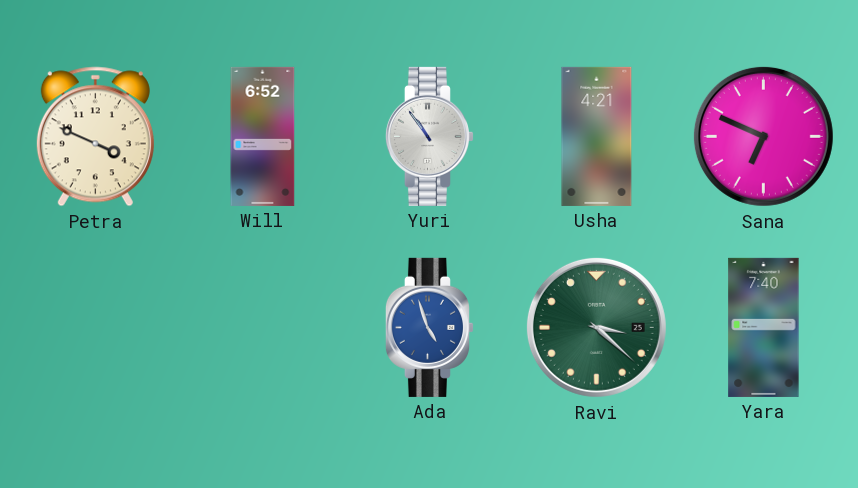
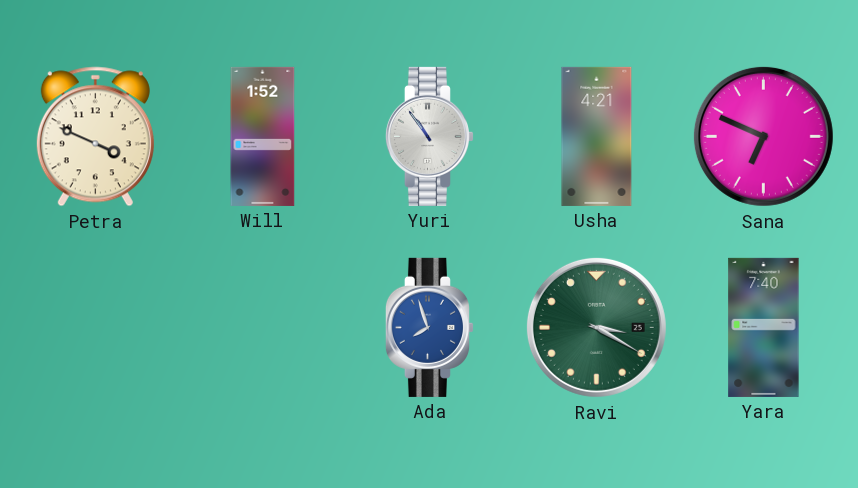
Will: 6:52 -> 1:52
Ada: 4:57 -> 7:57
Ravi: 3:22 -> 3:20
